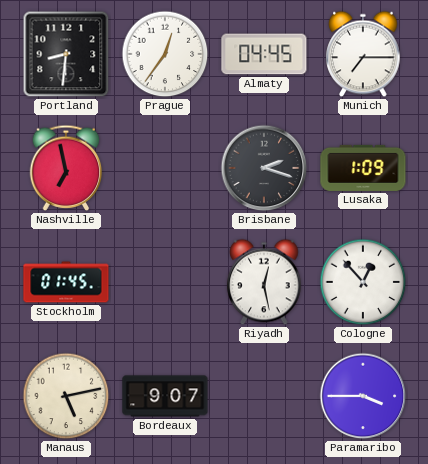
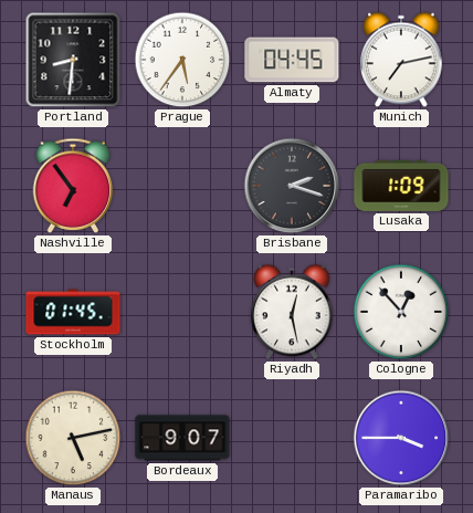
Prague: 12:36 -> 5:36
Munich: 7:15 -> 7:13
Nashville: 6:58 -> 6:54
